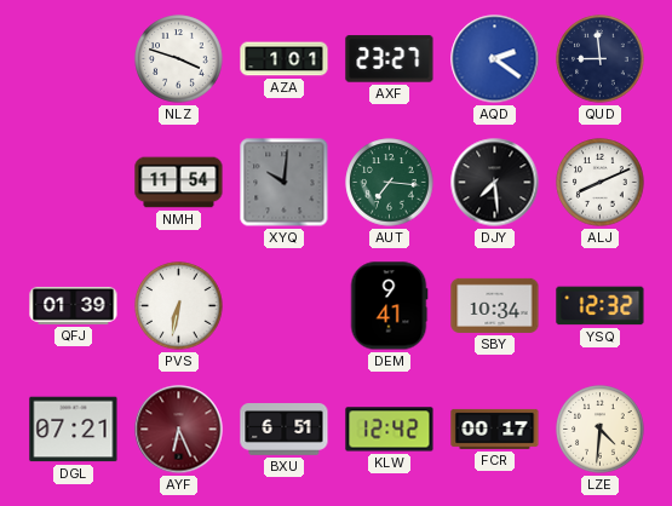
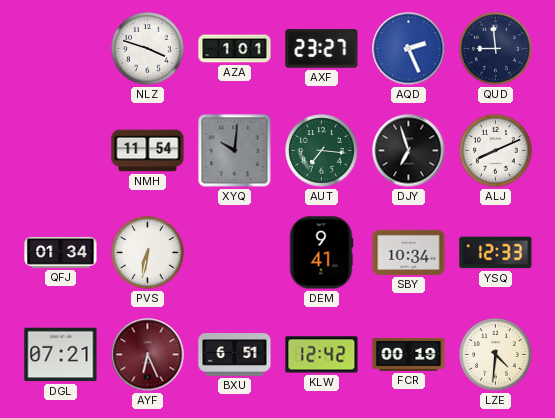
AQD: 2:21 -> 2:26
DJY: 7:29 -> 6:57
QFJ: 01:39 -> 01:34
YSQ: 12:32 -> 12:33
FCR: 00:17 -> 00:19
